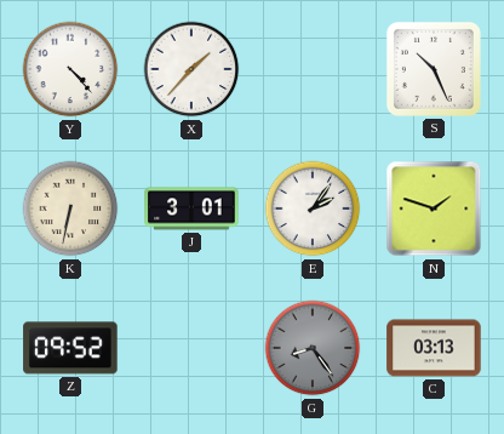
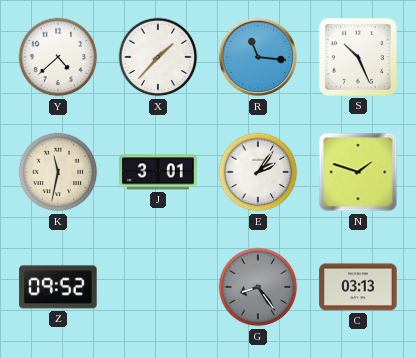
Y: 4:23 -> 4:38
R: none -> 11:16
K: 6:32 -> 11:32
